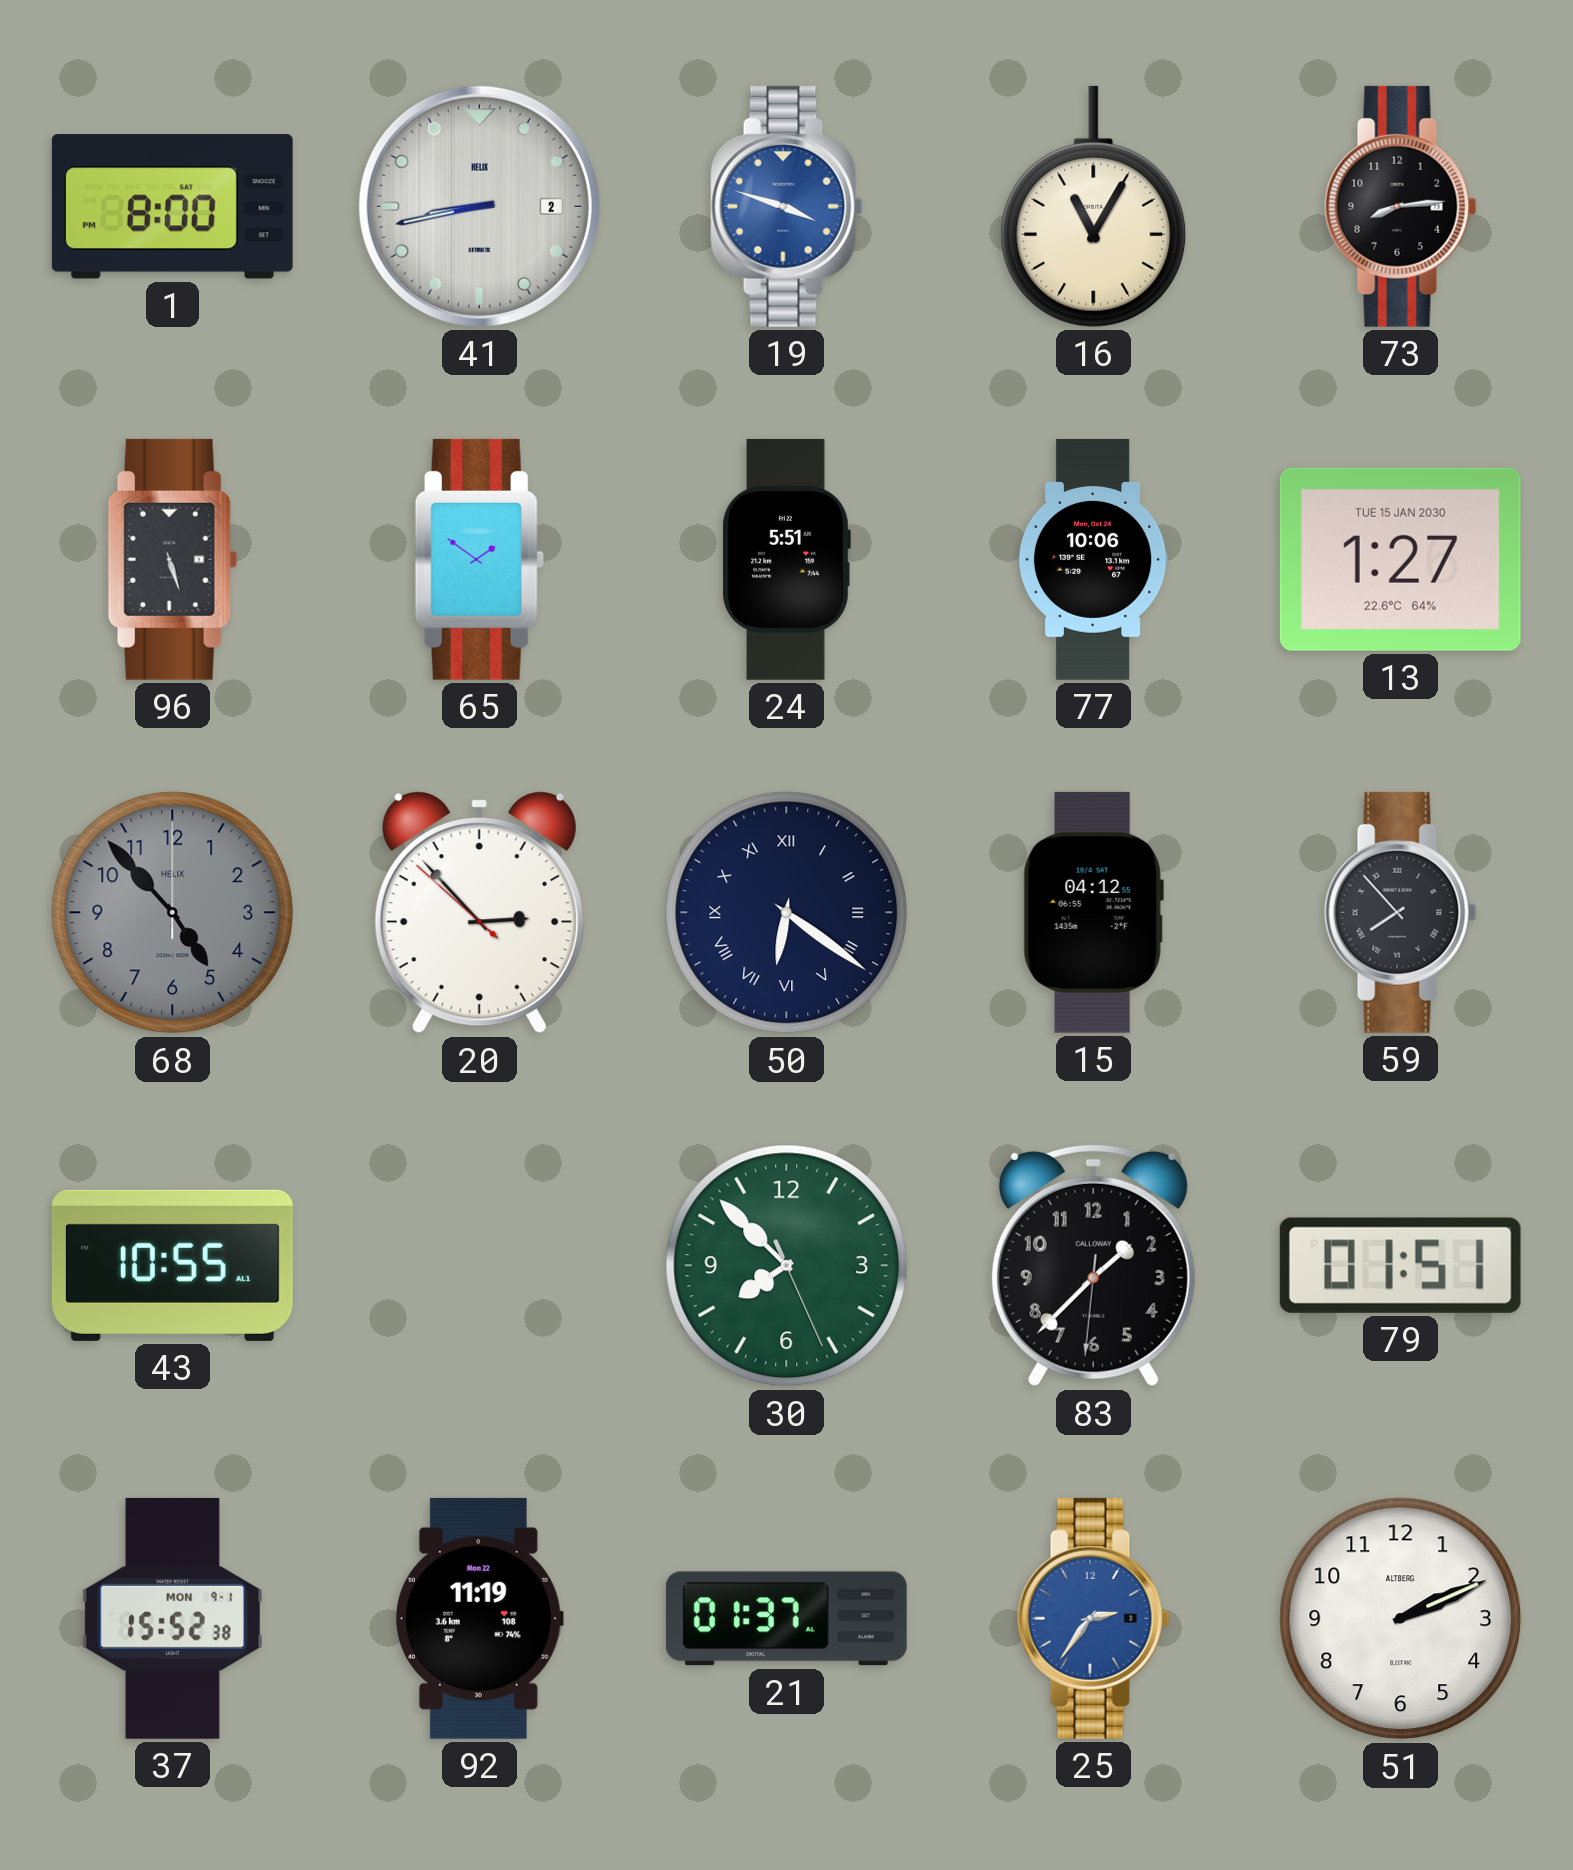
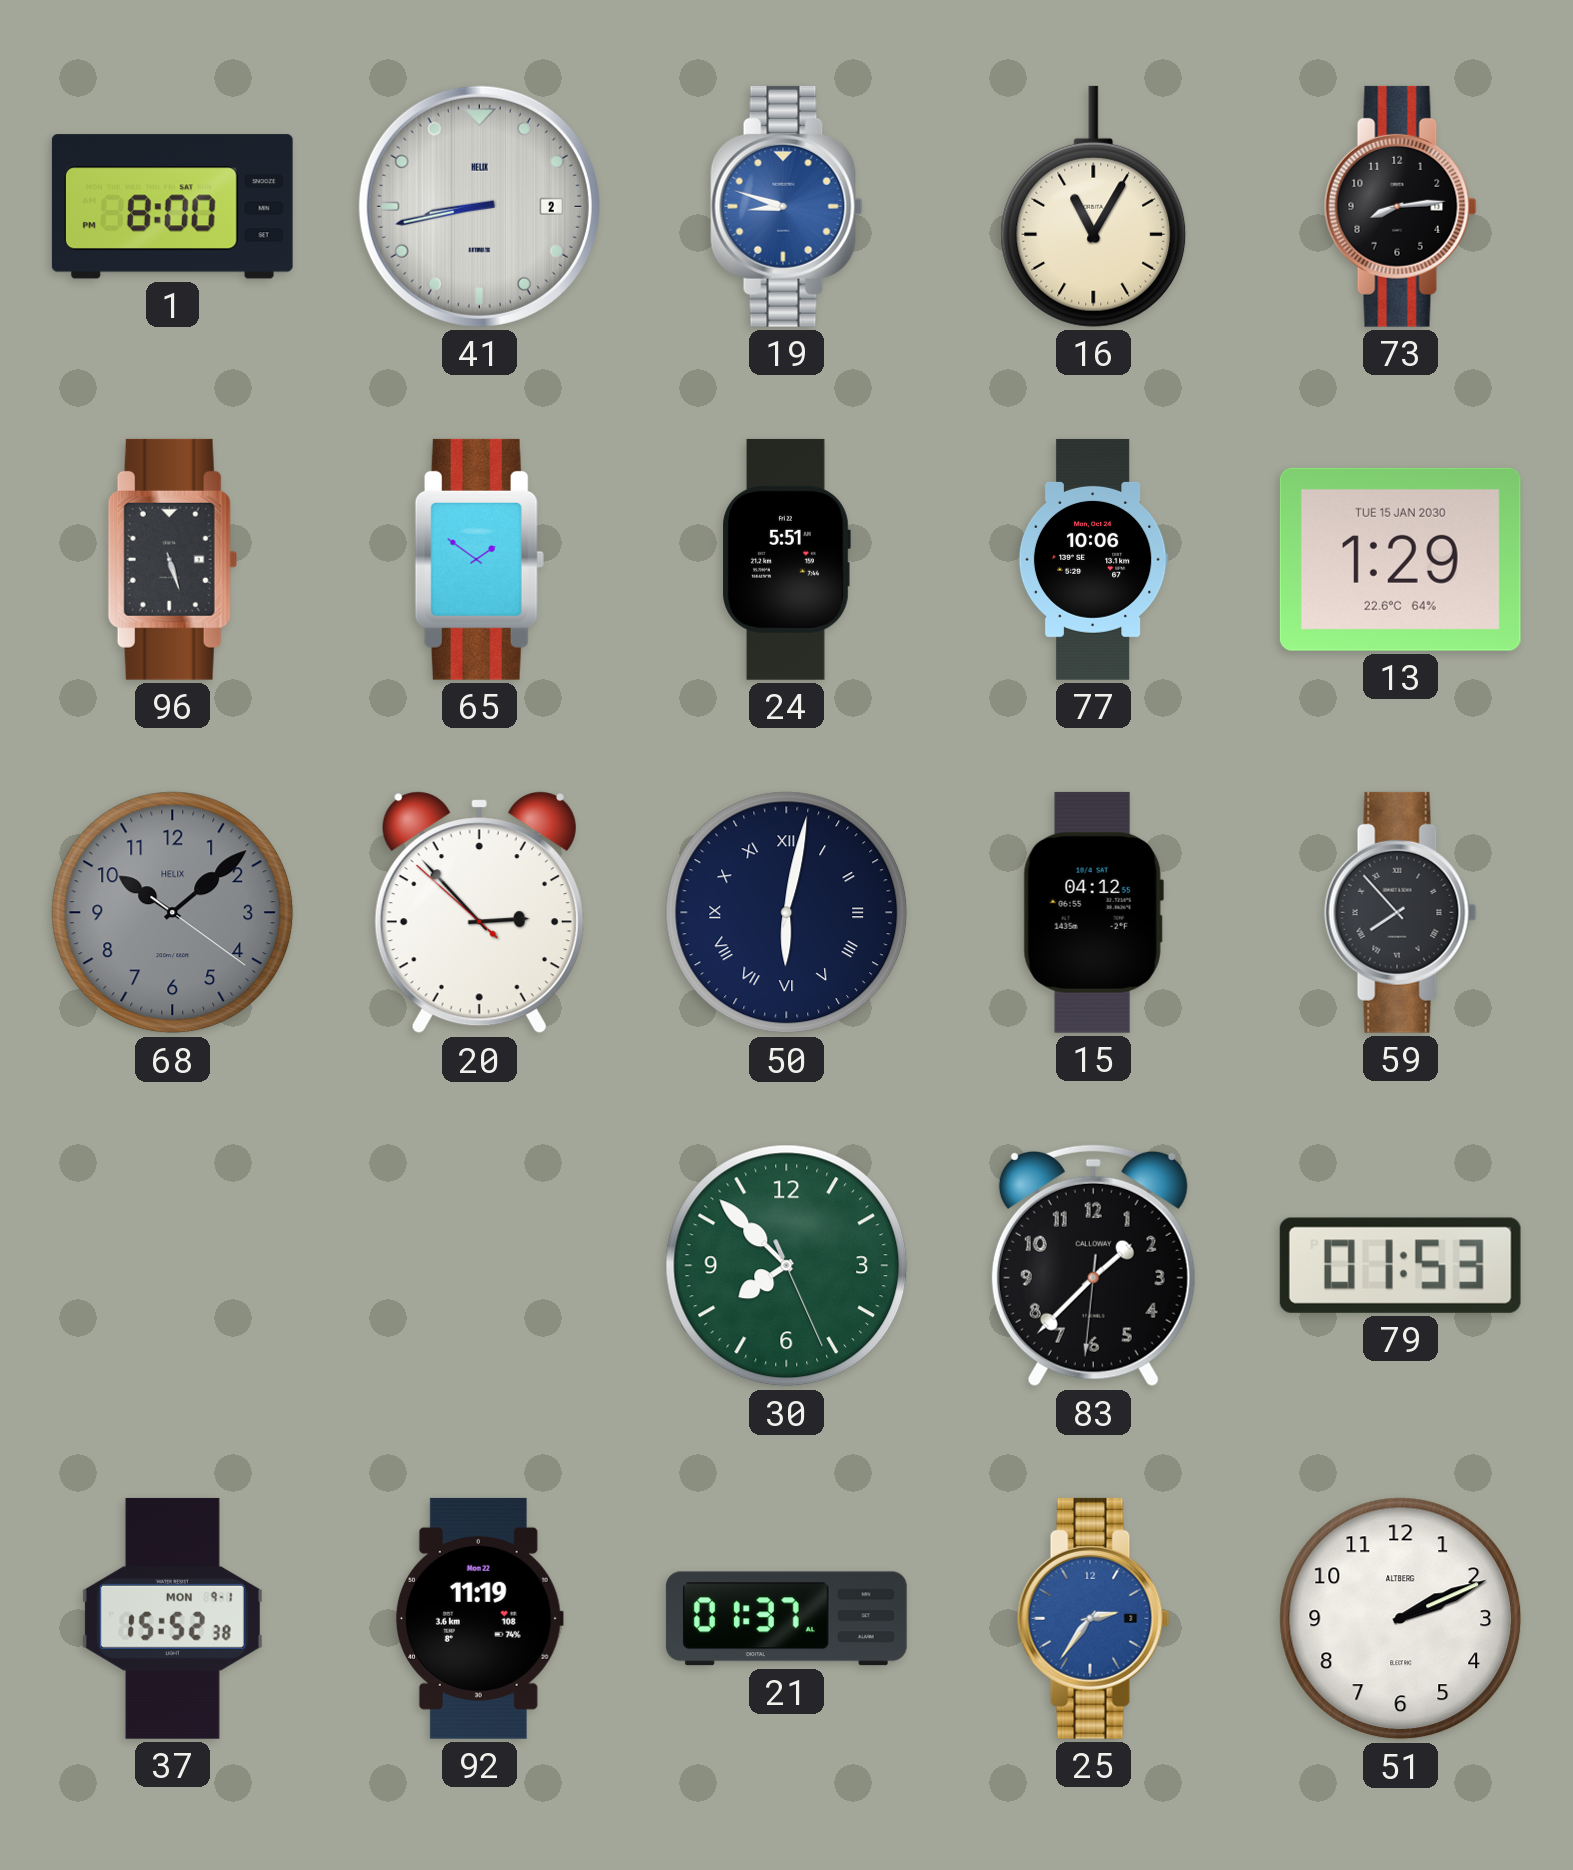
19: 3:48 -> 8:48
13: 1:27 -> 1:29
68: 4:53 -> 10:08
50: 6:21 -> 6:02
43: 10:55 -> none
79: 01:51 -> 01:53
